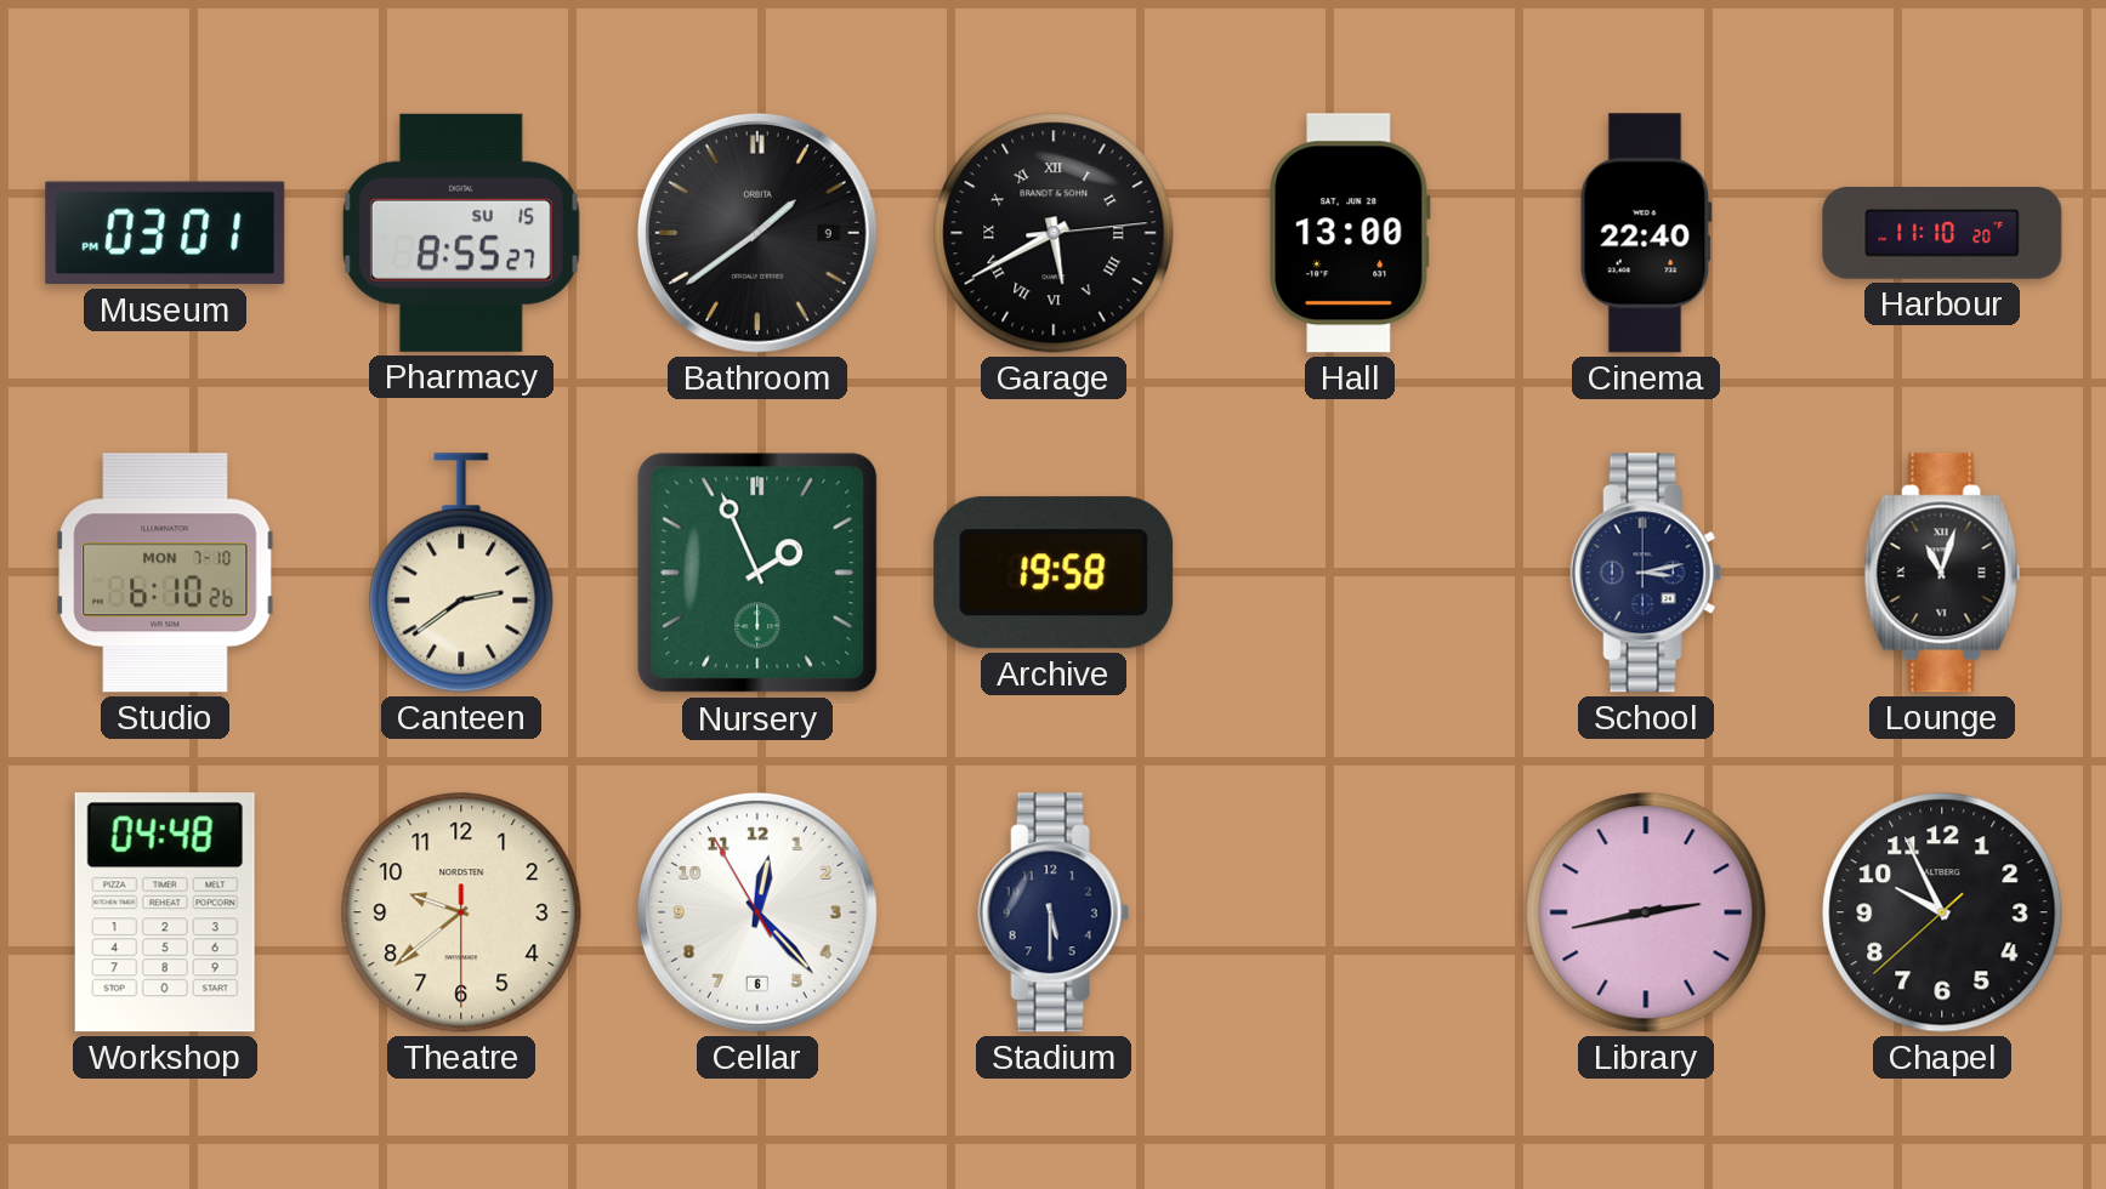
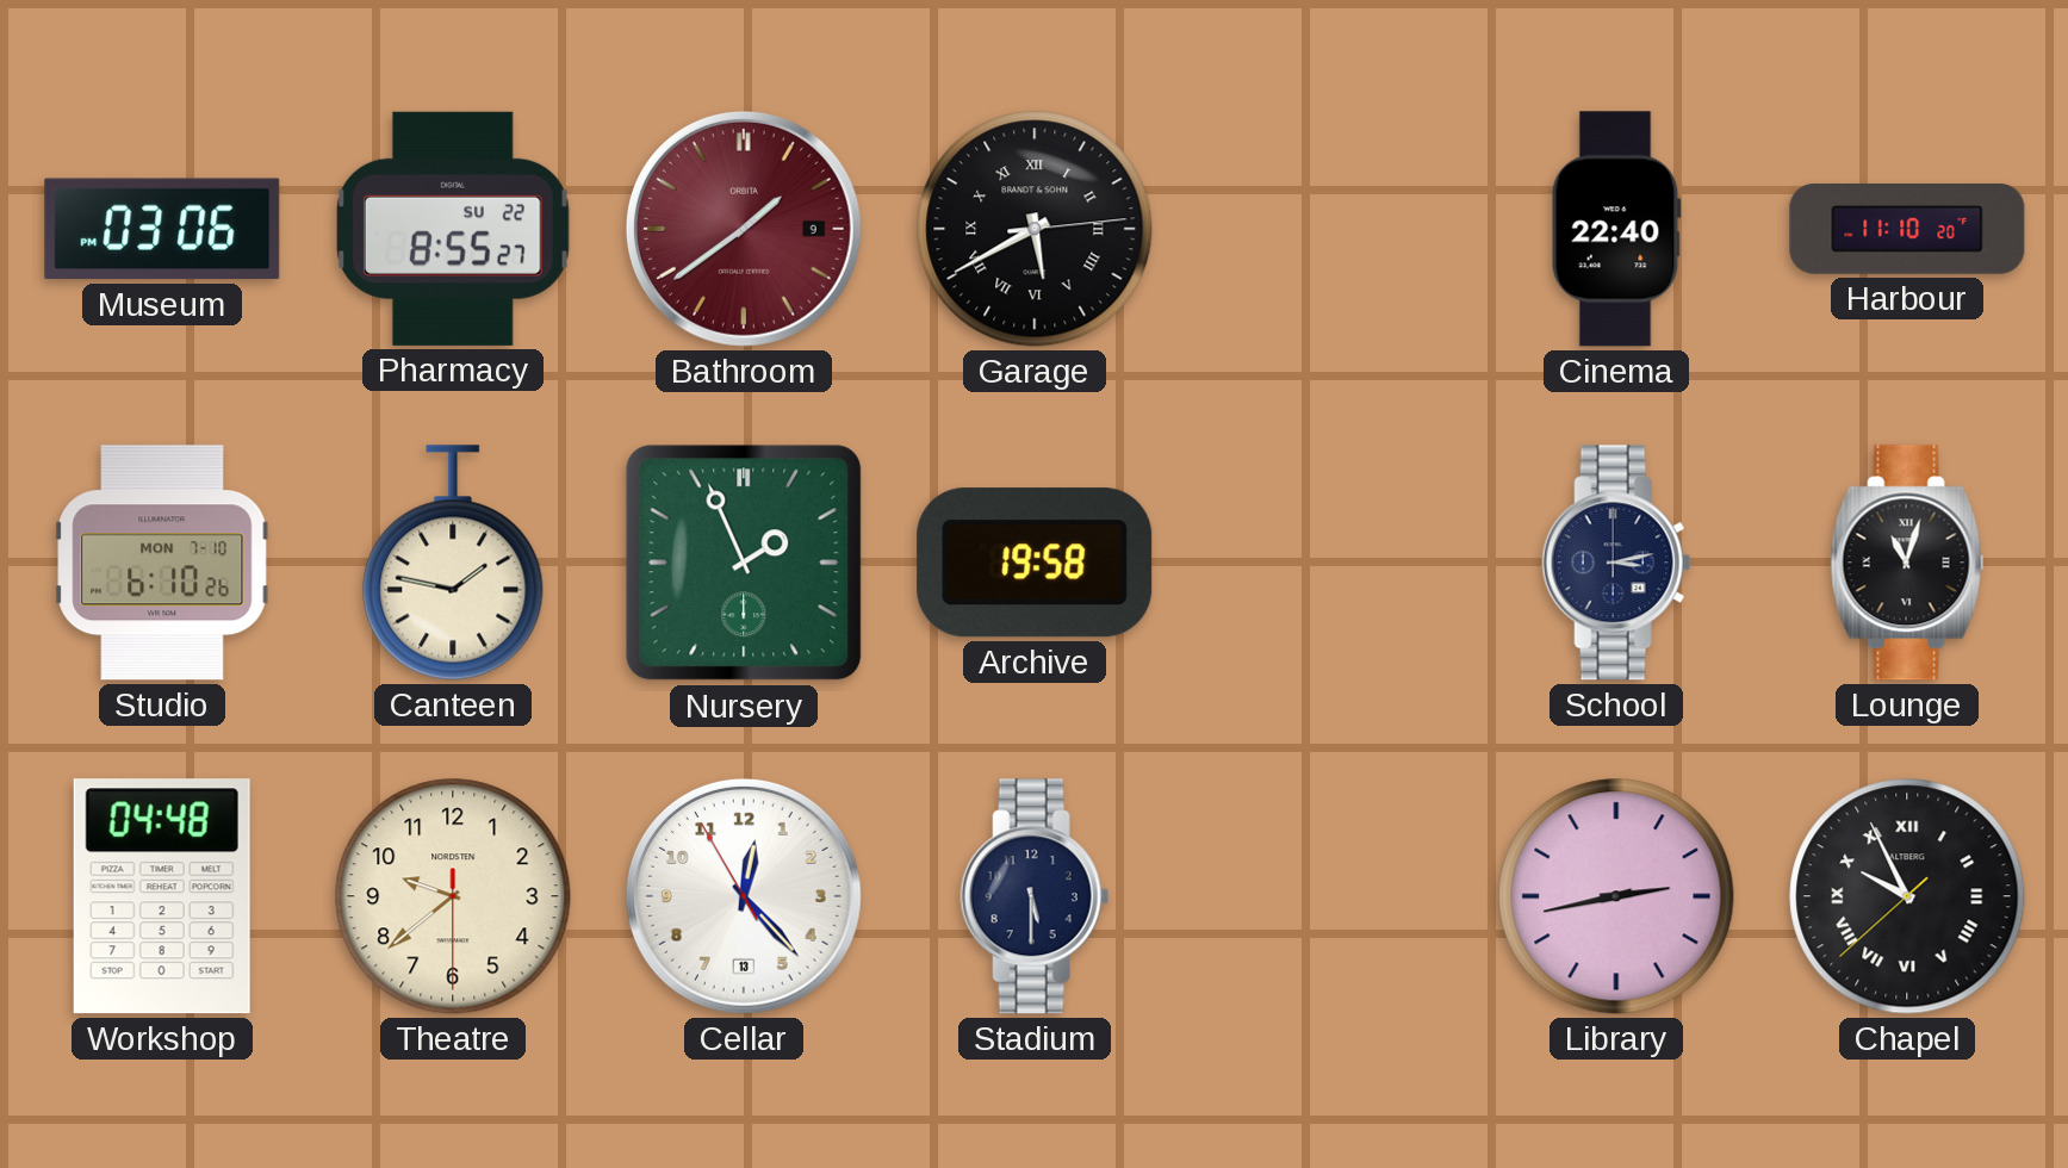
Museum: 03:01 -> 03:06
Pharmacy date: SU 15 -> SU 22
Bathroom dial: black -> burgundy
Hall: 13:00 -> none
Canteen: 2:39 -> 1:47
Cellar date: 6 -> 13
Chapel numerals: Arabic -> Roman
